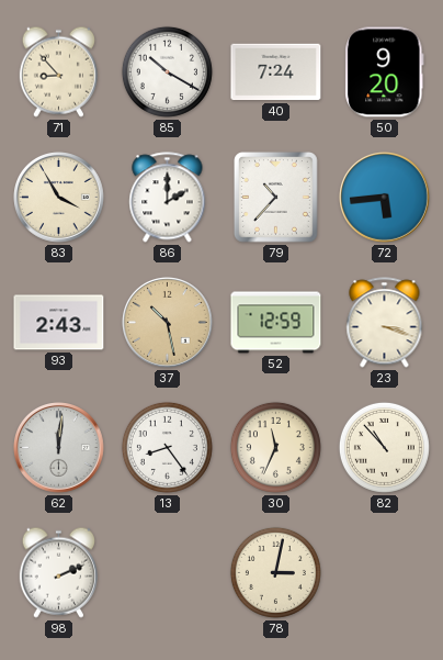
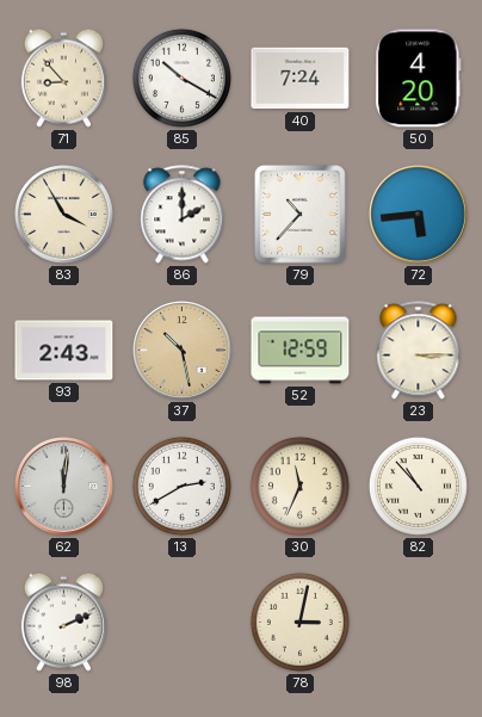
50: 9:20 -> 4:20
23: 3:18 -> 3:15
13: 8:24 -> 2:40
